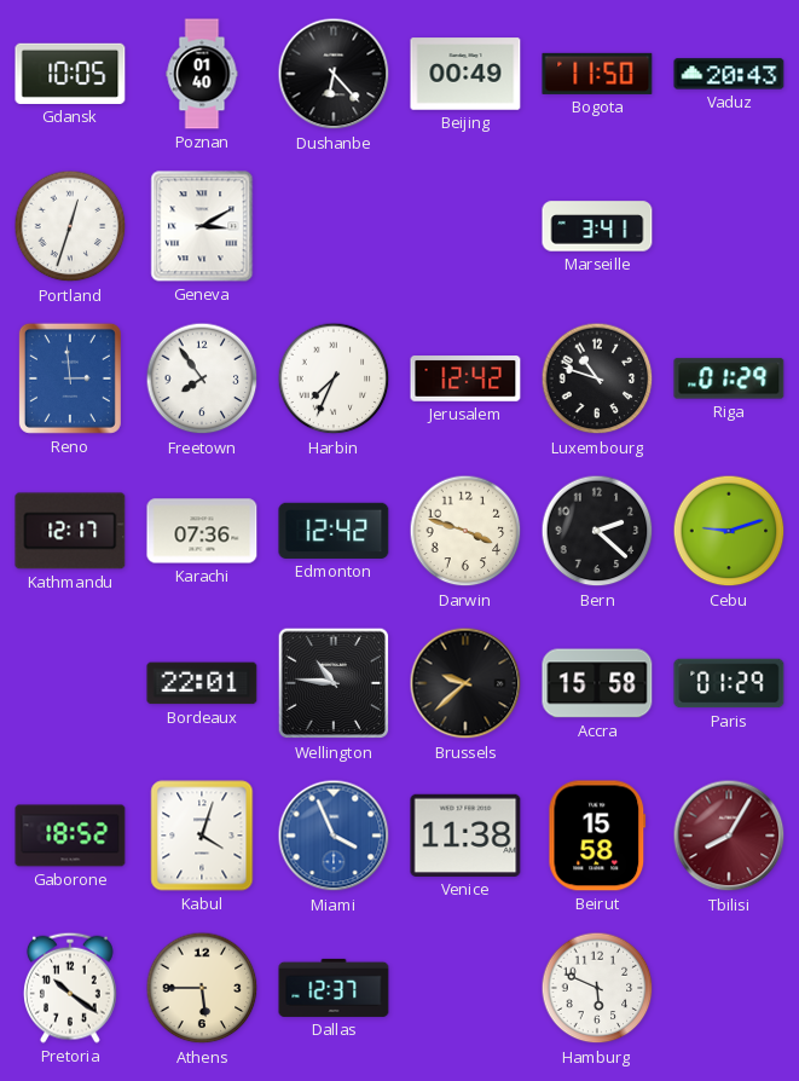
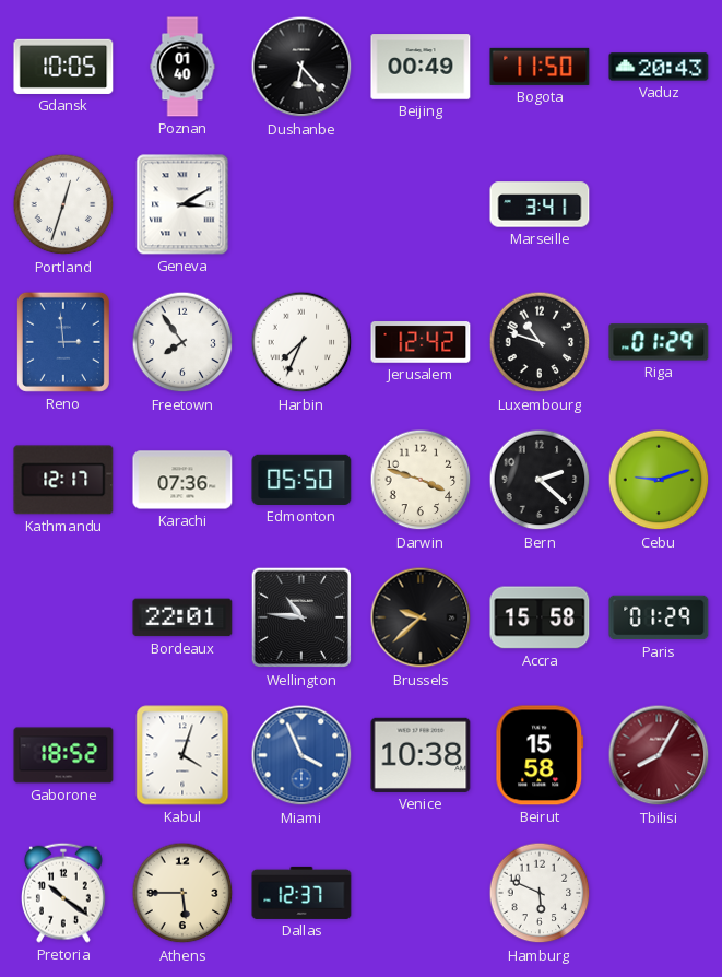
Edmonton: 12:42 -> 05:50
Venice: 11:38 -> 10:38
